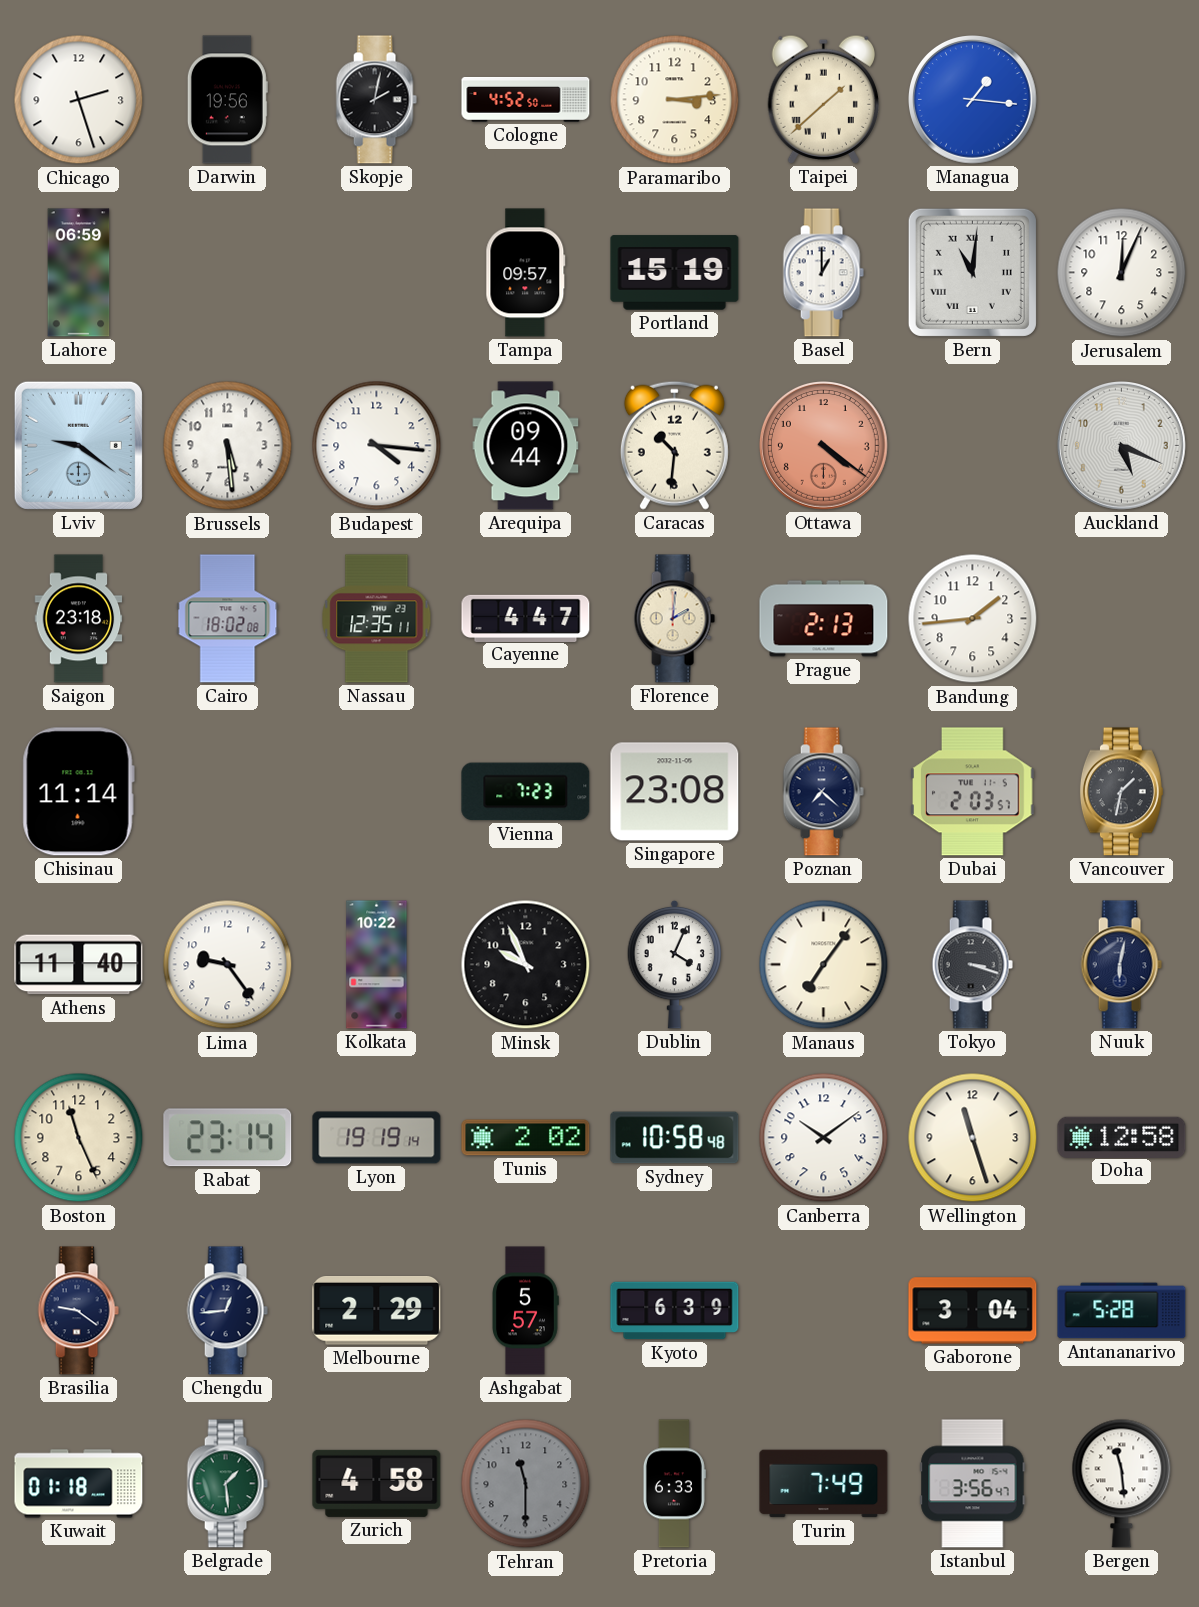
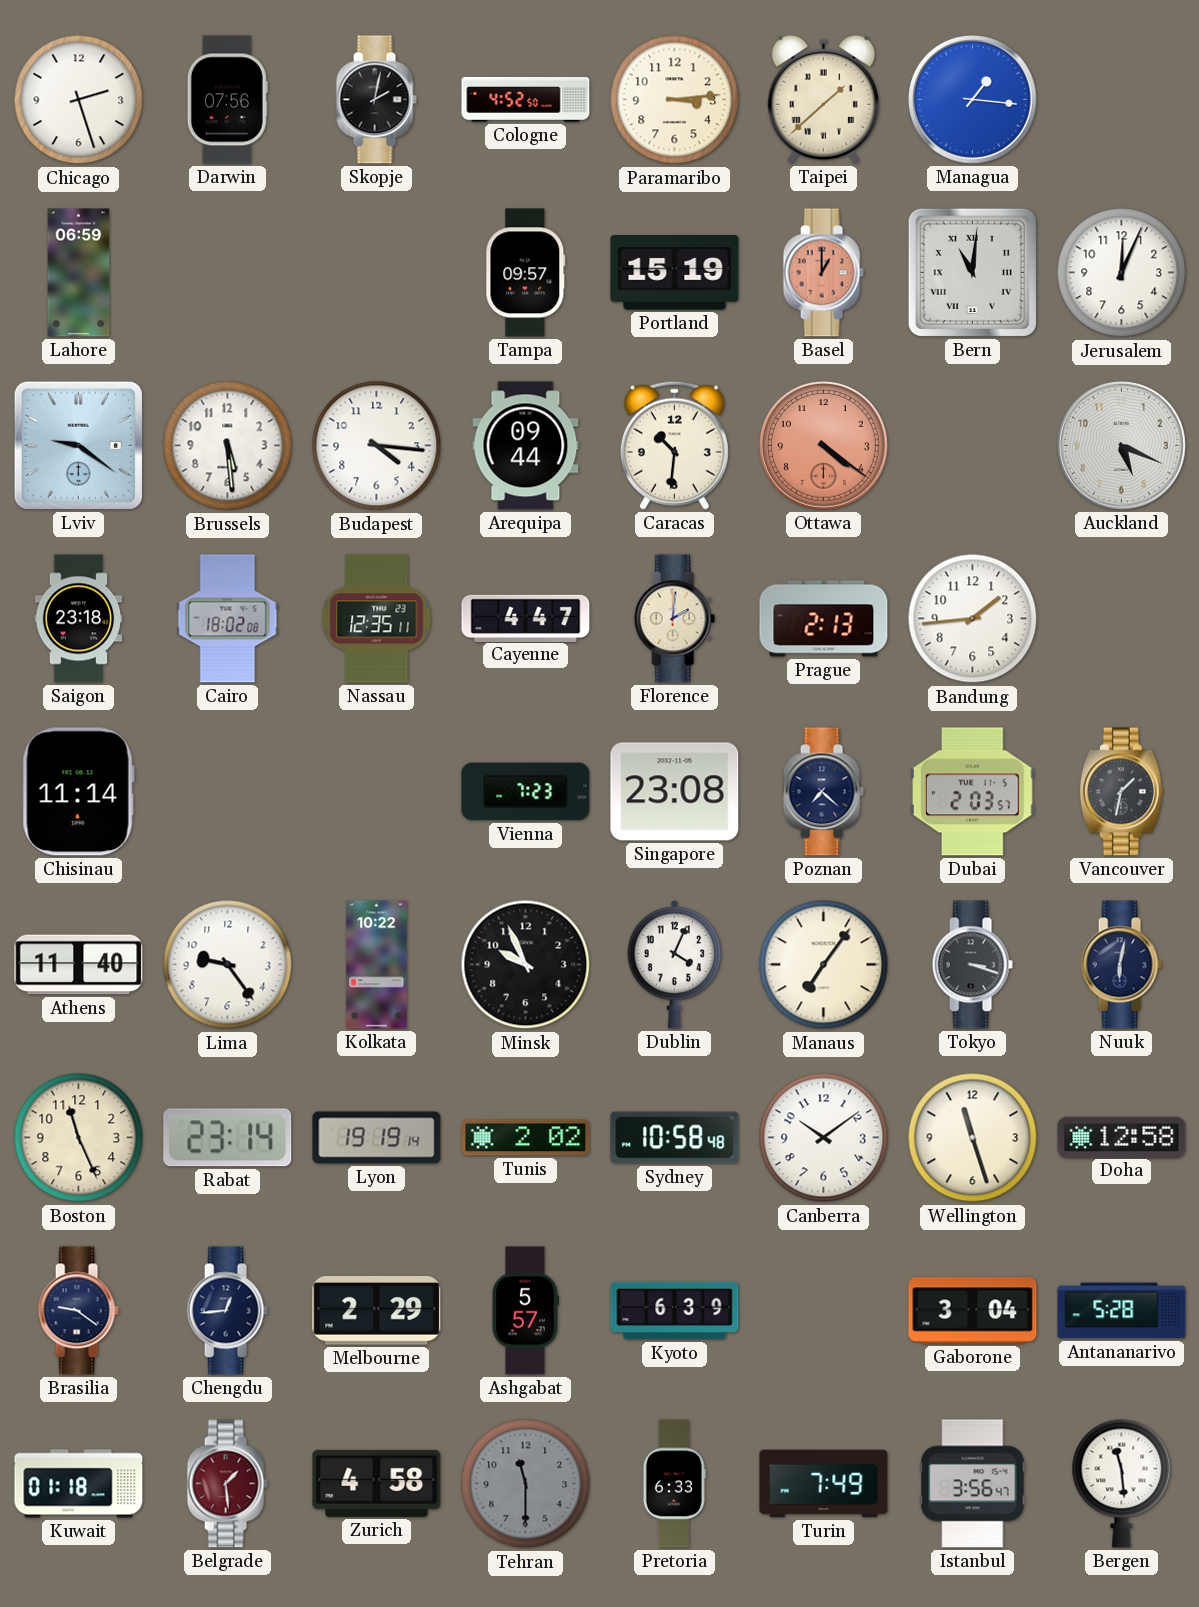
Darwin: 19:56 -> 07:56
Basel dial: white -> salmon
Belgrade dial: green -> burgundy
